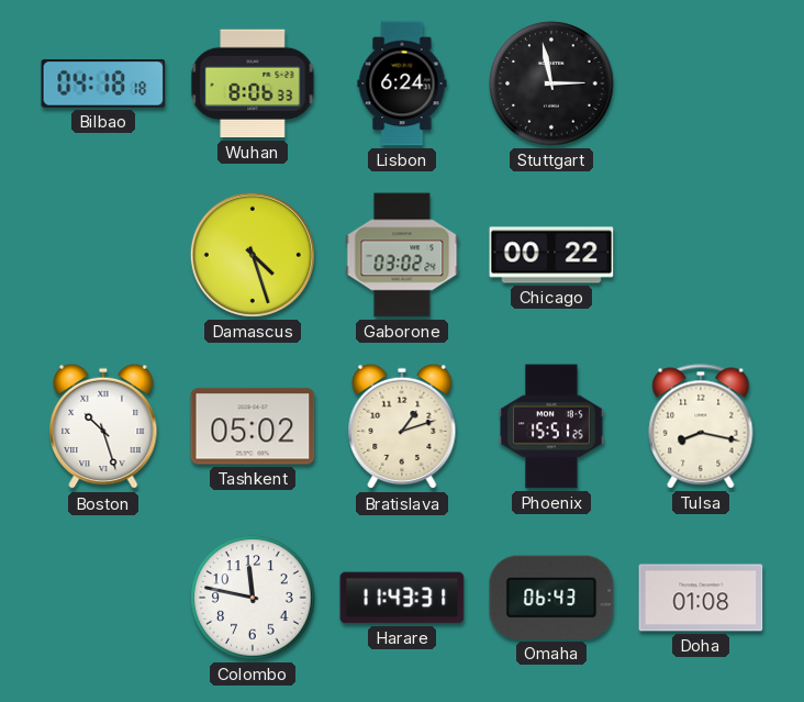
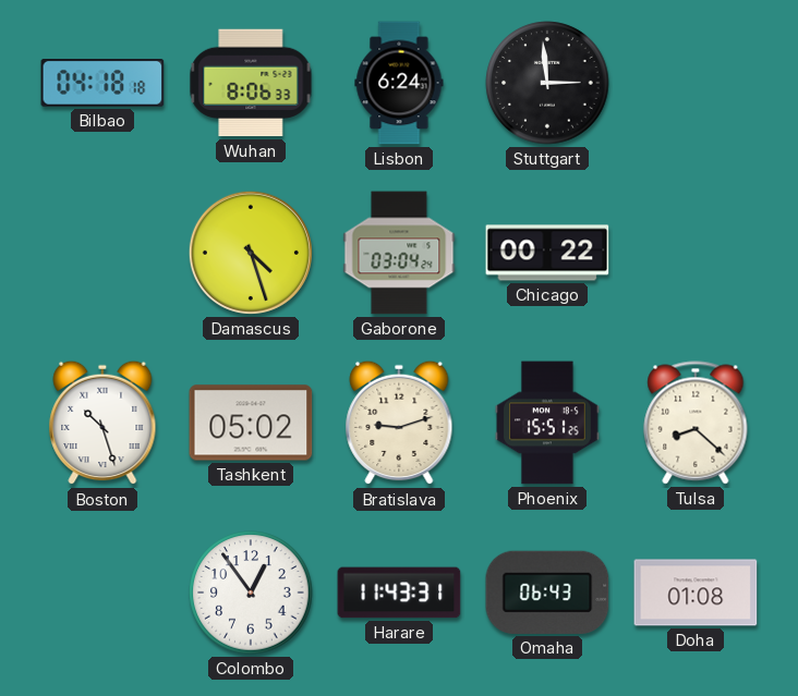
Stuttgart: 2:58 -> 2:59
Gaborone: 03:02 -> 03:04
Bratislava: 1:12 -> 9:12
Tulsa: 8:17 -> 8:22
Colombo: 11:47 -> 12:54
